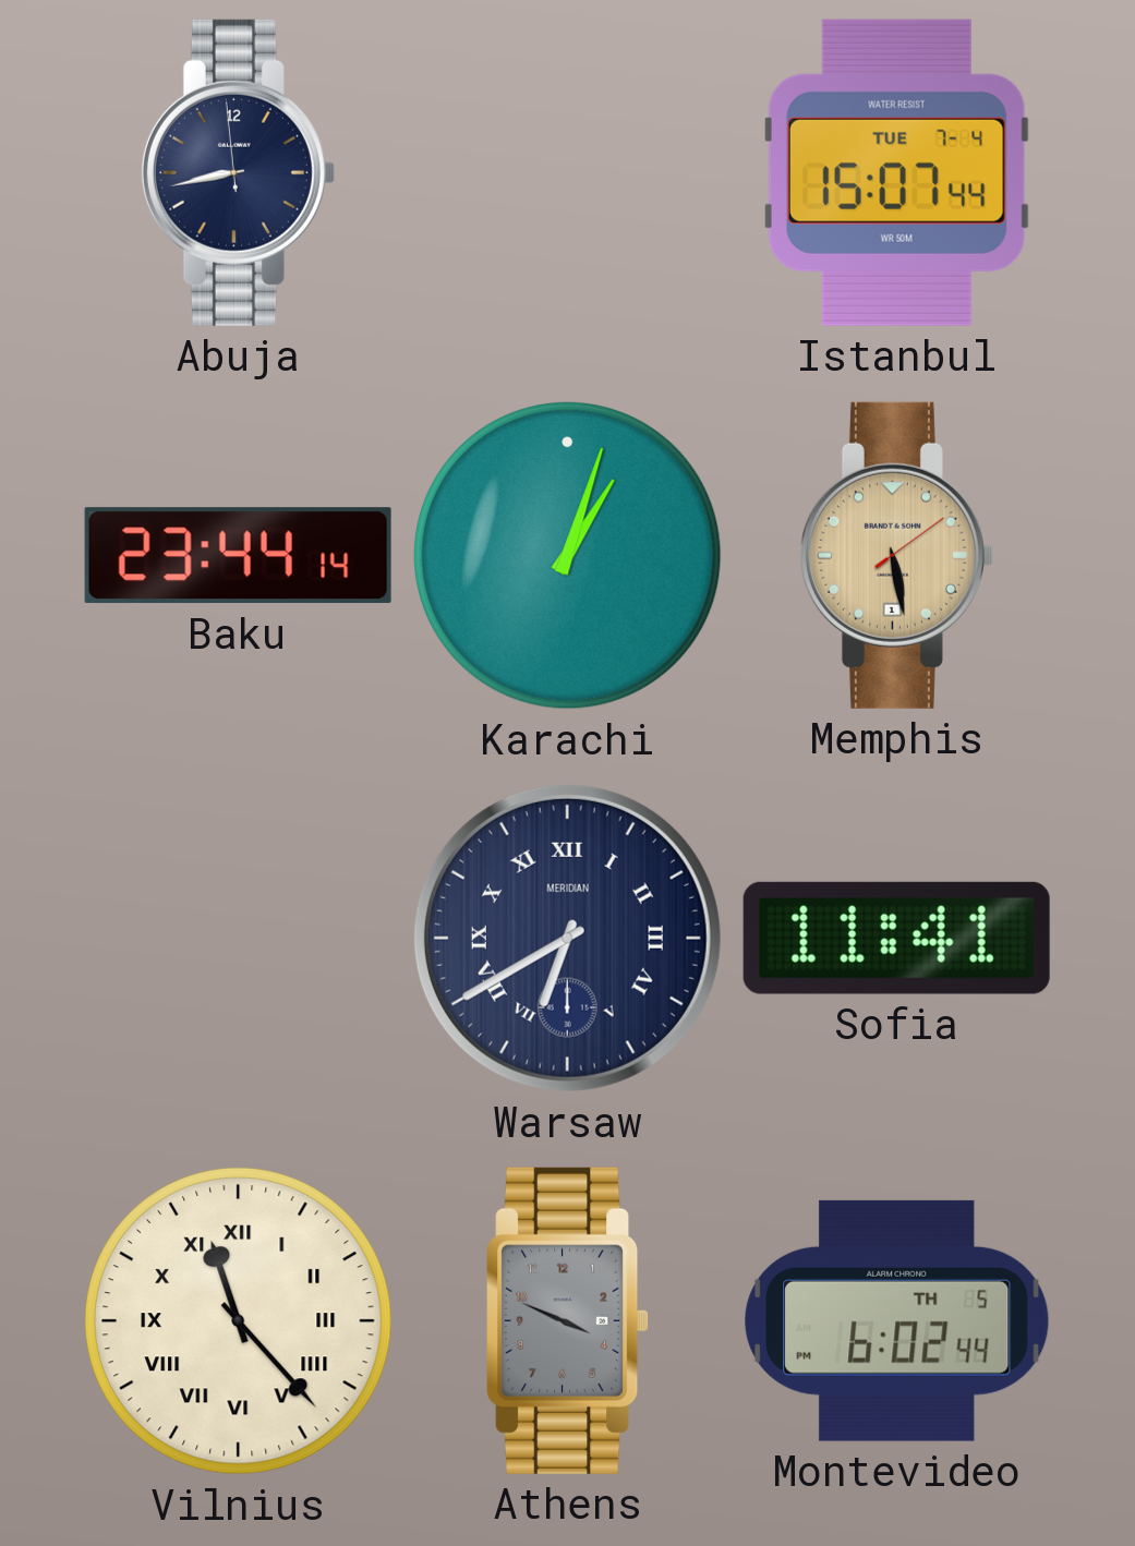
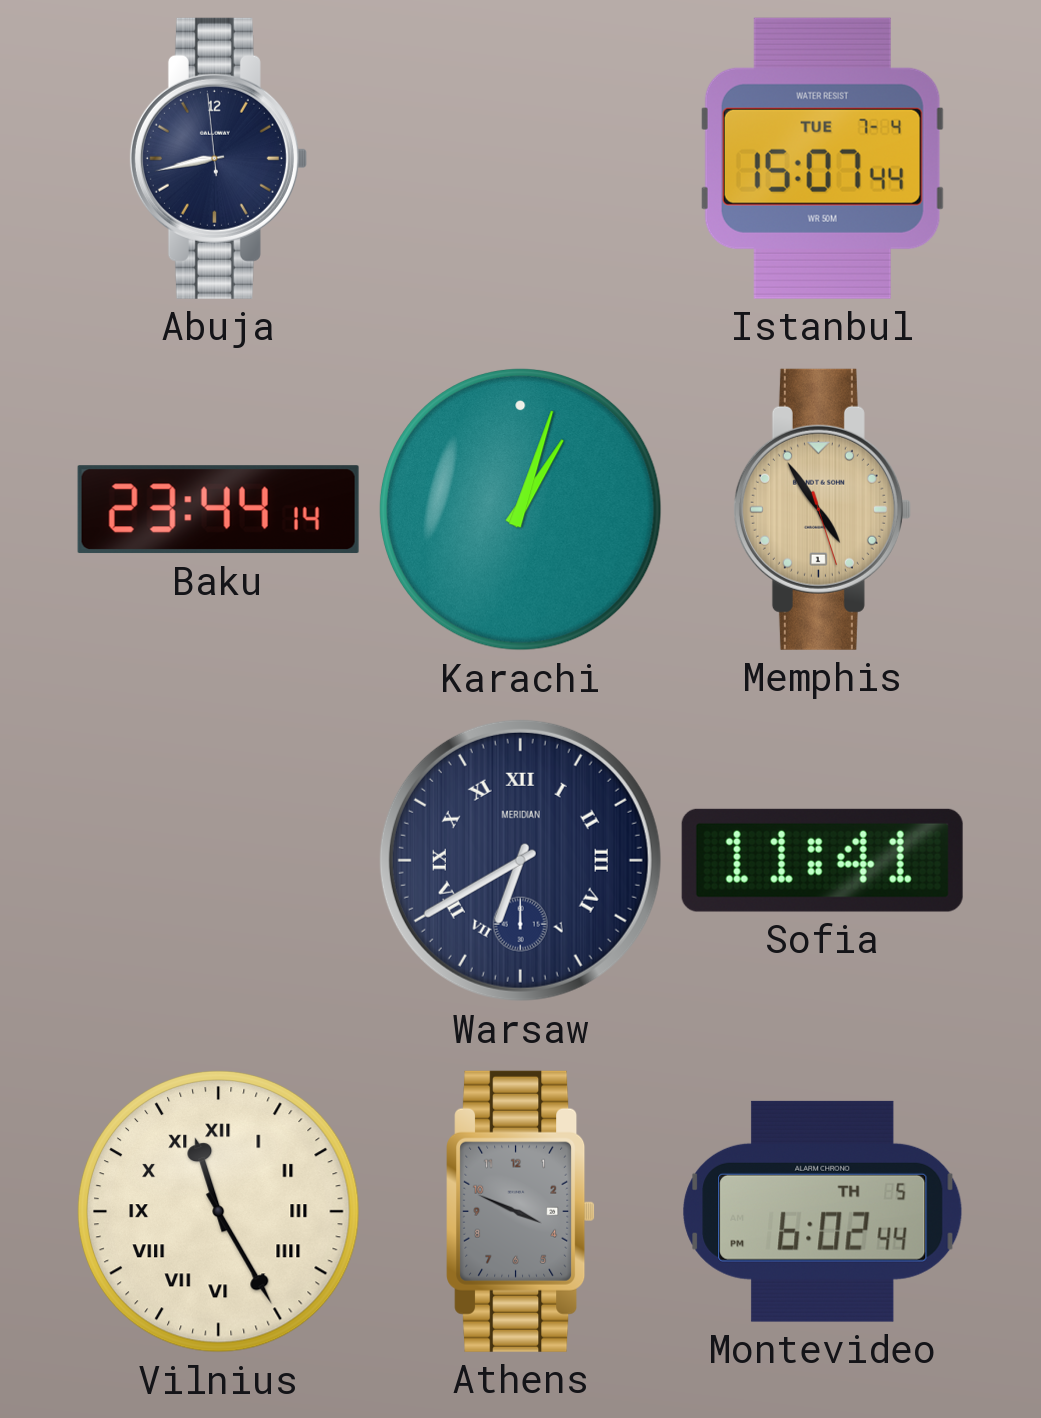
Memphis: 5:28 -> 4:54
Vilnius: 11:23 -> 11:25
